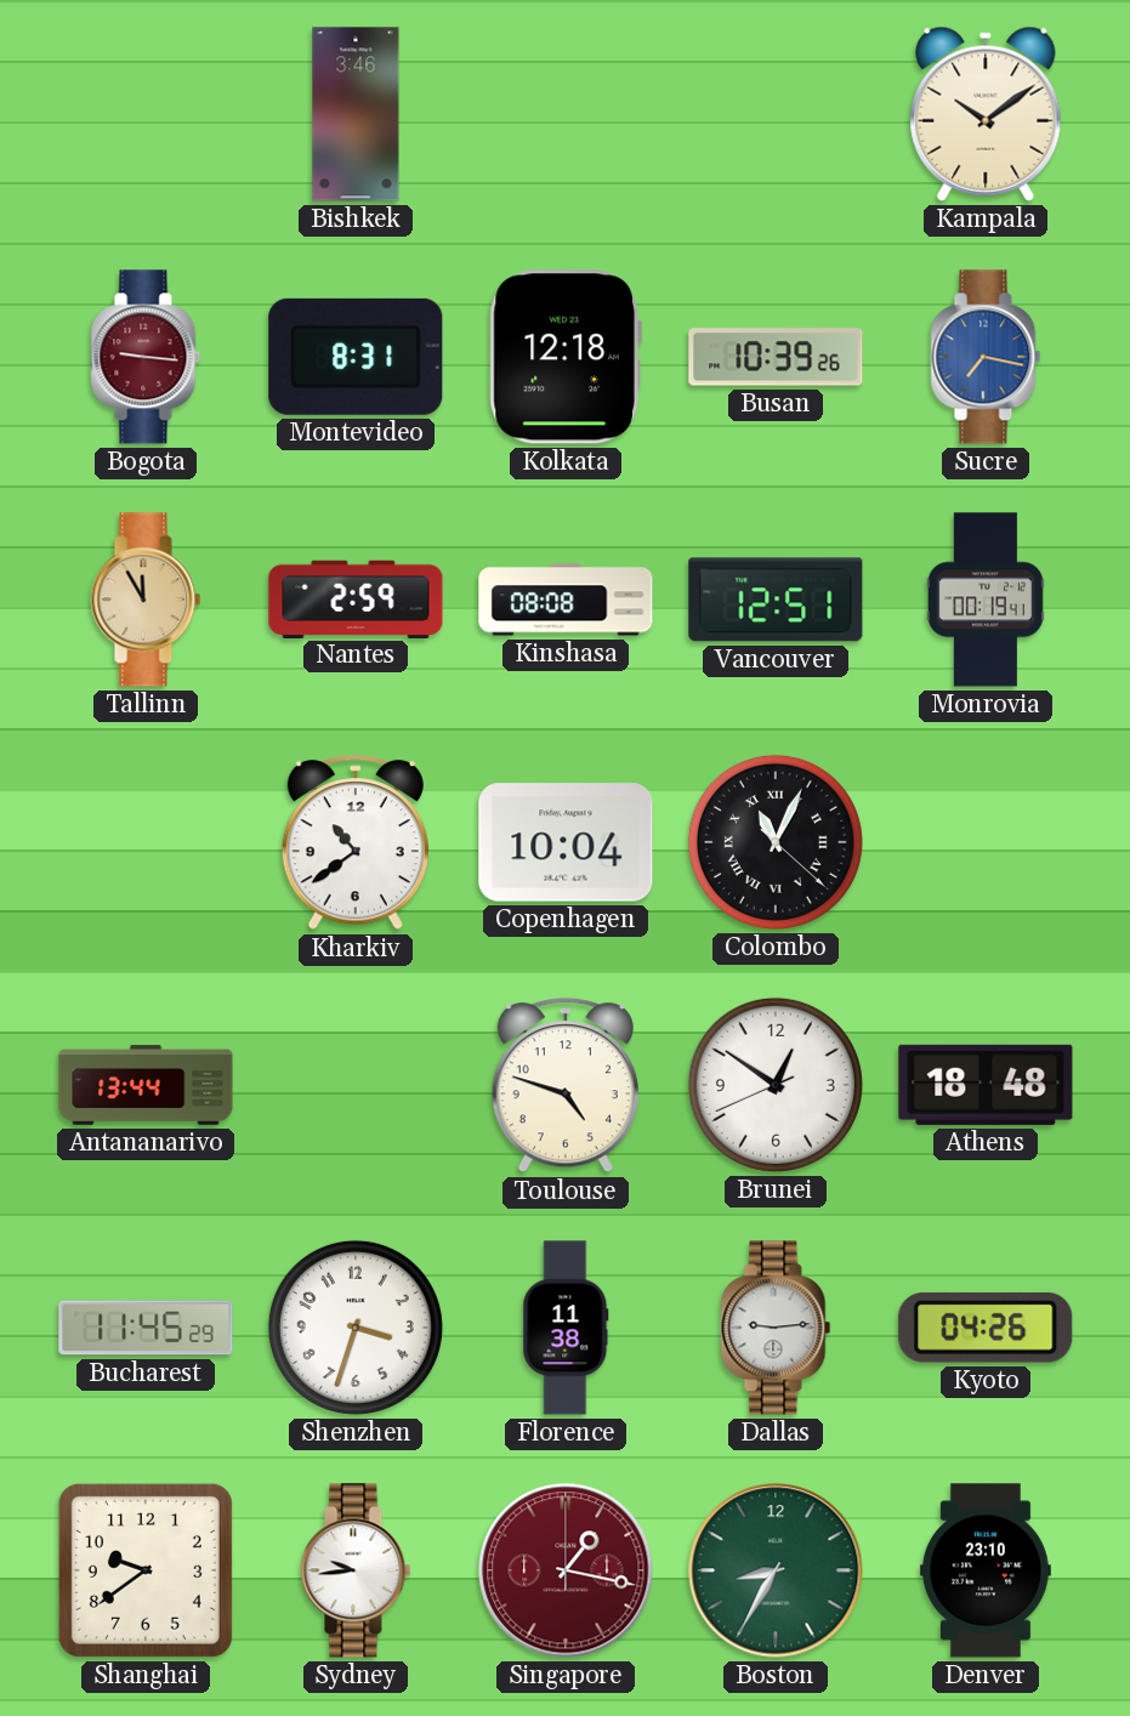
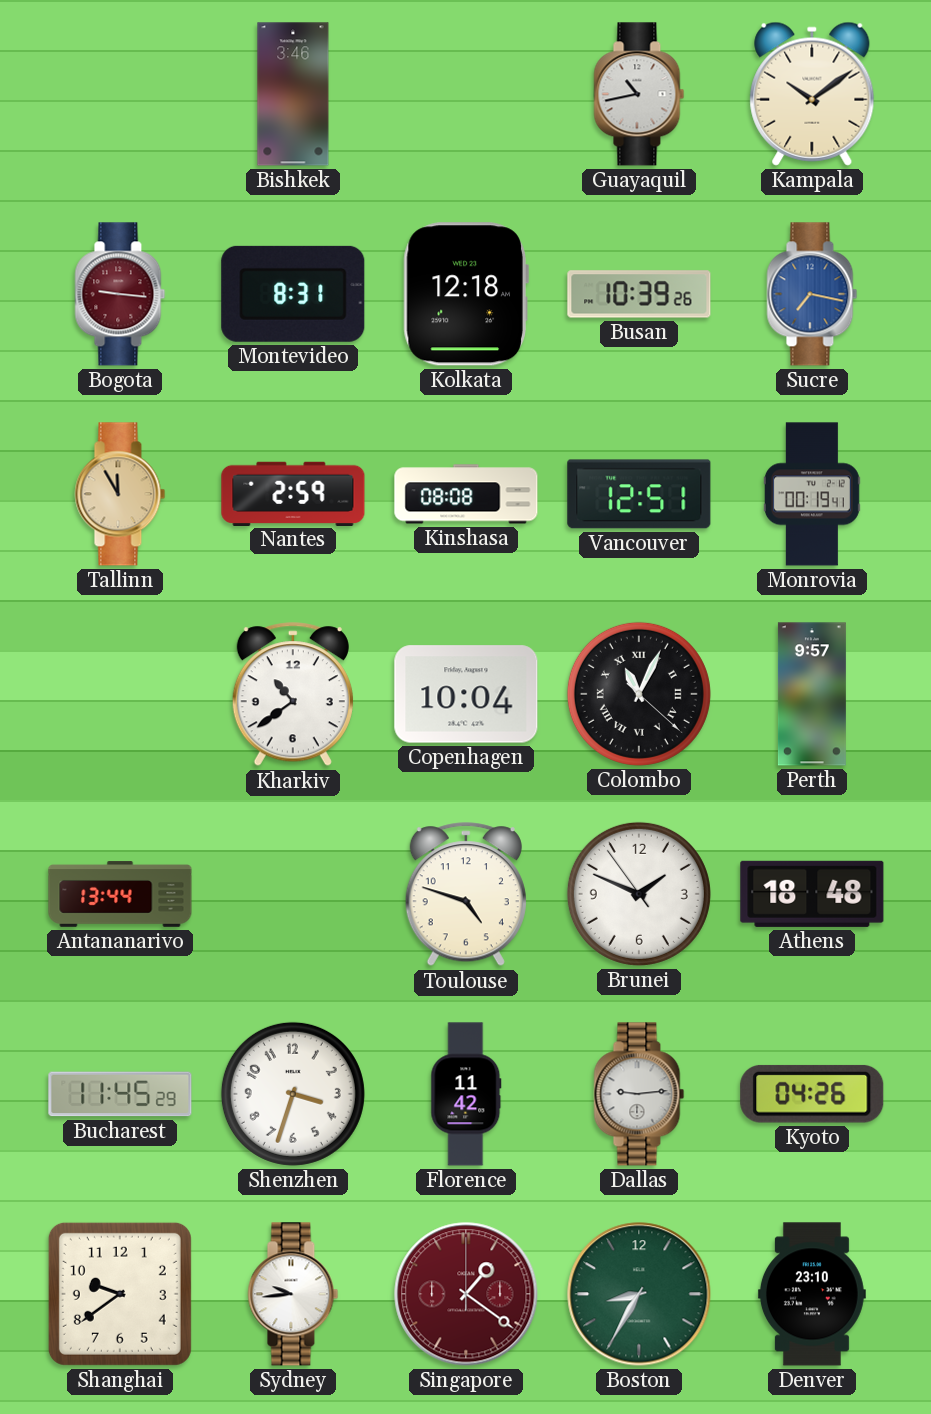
Guayaquil: none -> 10:43
Perth: none -> 9:57
Brunei: 12:50 -> 1:48
Florence: 11:38 -> 11:42
Singapore: 1:17 -> 1:21
